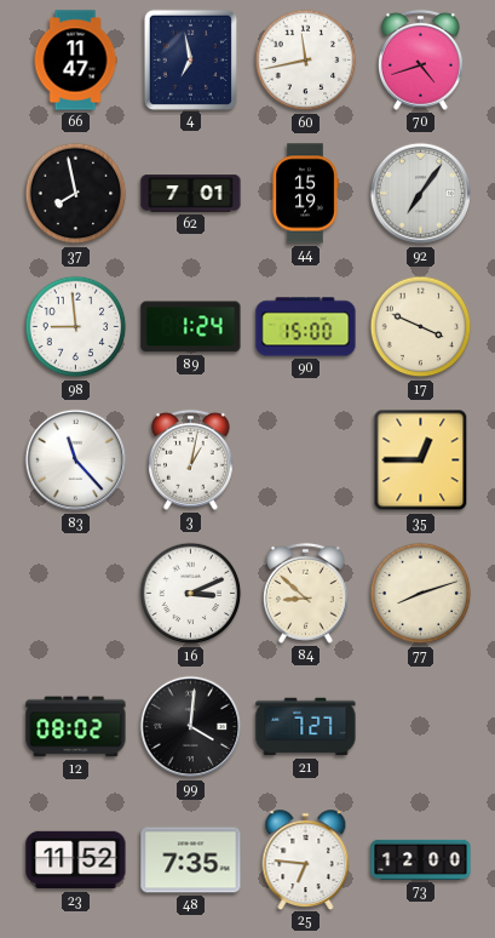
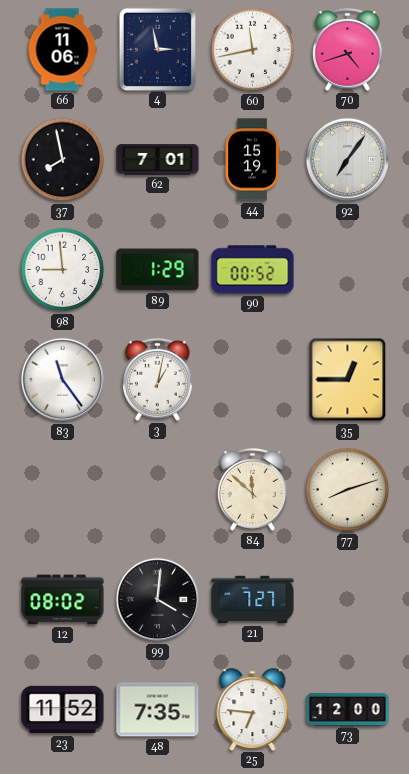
66: 11:47 -> 11:06
4: 6:58 -> 2:58
89: 1:24 -> 1:29
90: 15:00 -> 00:52
17: 3:49 -> none
83: 11:23 -> 11:24
16: 3:11 -> none
84: 8:52 -> 11:52
